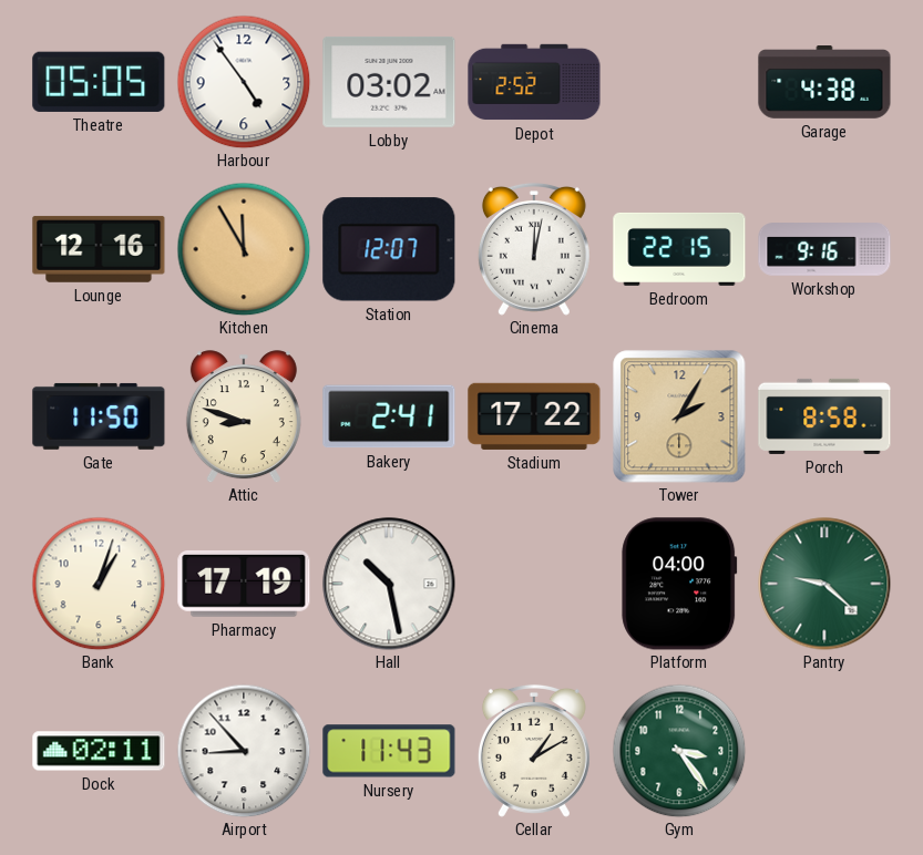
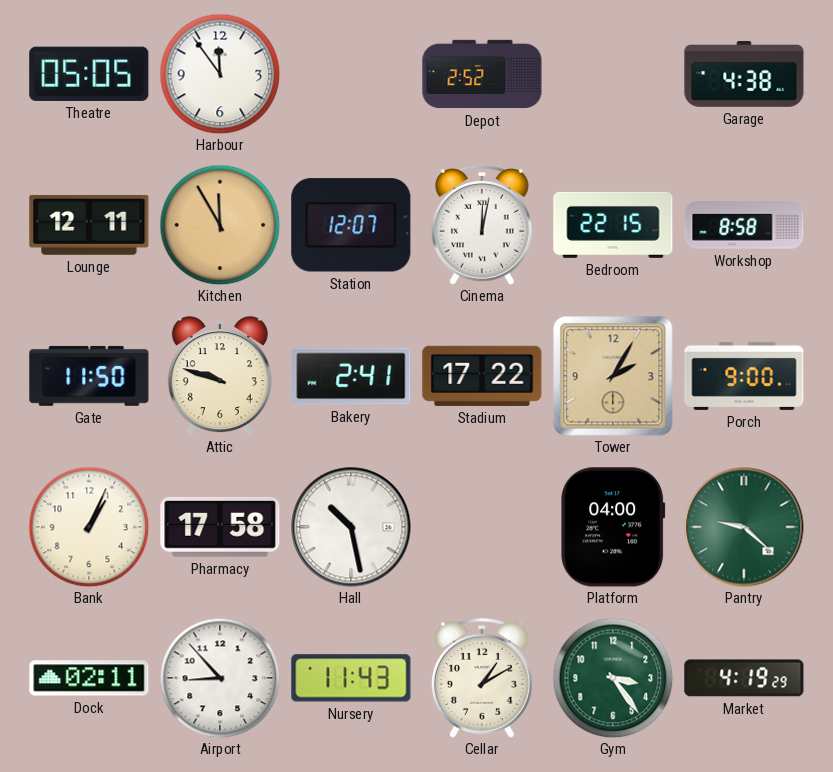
Harbour: 4:54 -> 11:54
Lobby: 03:02 -> none
Lounge: 12:16 -> 12:11
Workshop: 9:16 -> 8:58
Attic: 8:48 -> 9:48
Porch: 8:58 -> 9:00
Bank: 1:03 -> 1:04
Pharmacy: 17:19 -> 17:58
Market: none -> 4:19
